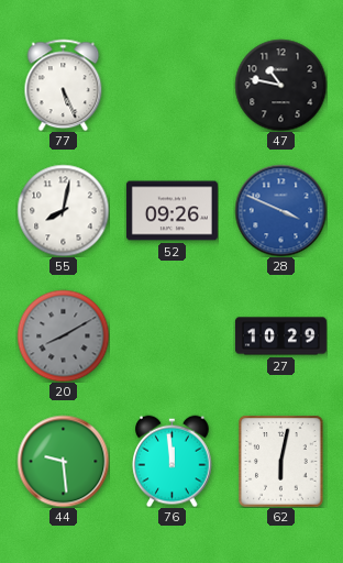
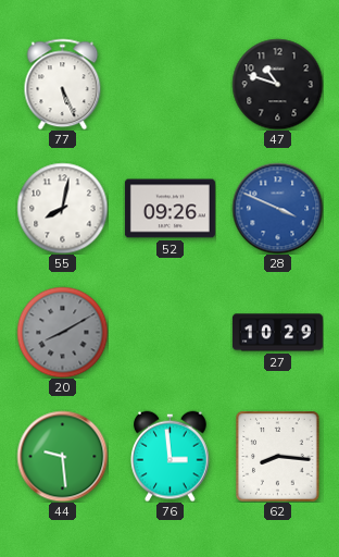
47: 10:47 -> 10:48
76: 11:59 -> 2:59
62: 6:02 -> 8:16
